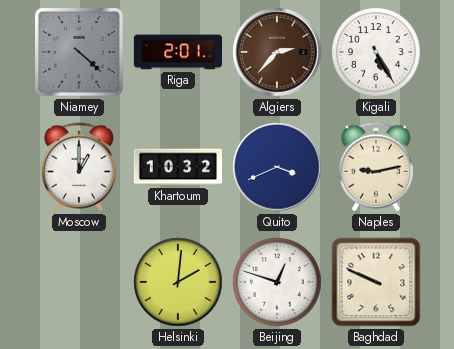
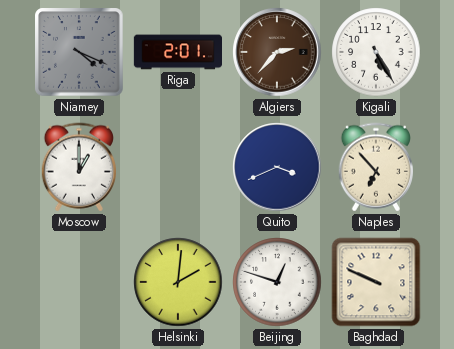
Niamey: 4:22 -> 4:19
Khartoum: 10:32 -> none
Naples: 9:13 -> 6:53
